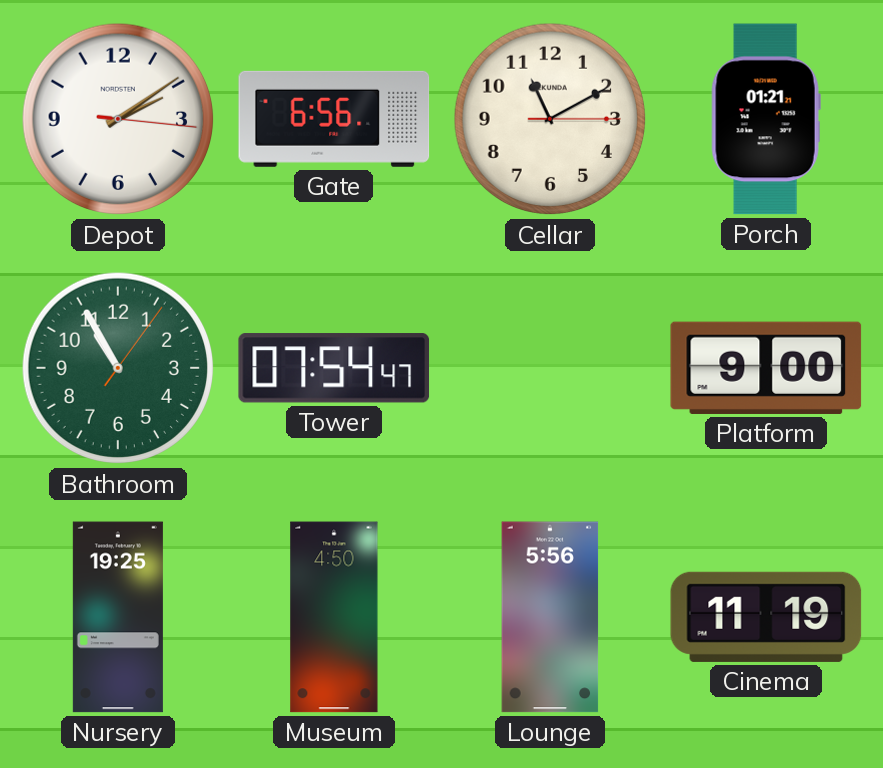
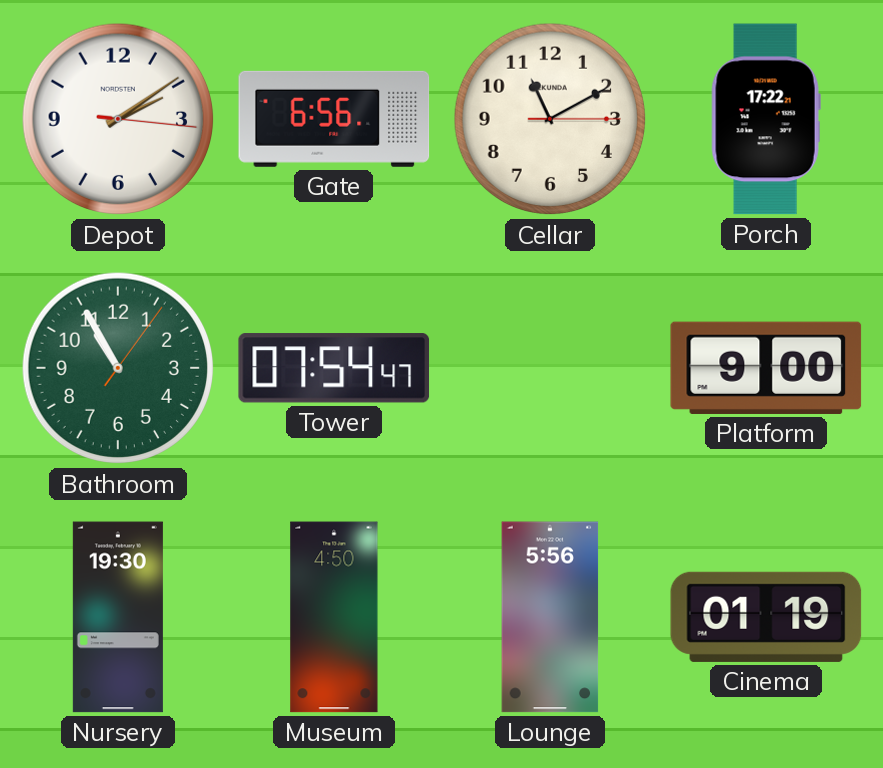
Porch: 01:21 -> 17:22
Nursery: 19:25 -> 19:30
Cinema: 11:19 -> 01:19
